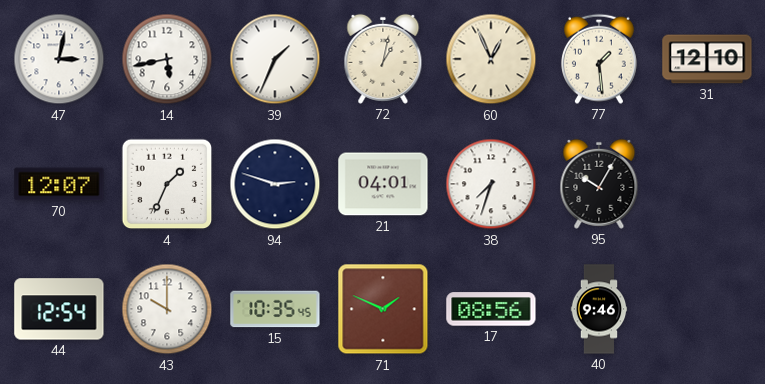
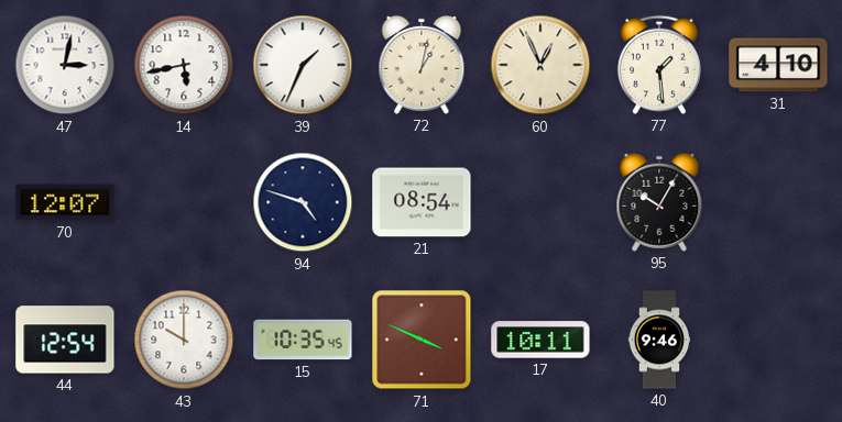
31: 12:10 -> 4:10
4: 1:34 -> none
94: 2:48 -> 4:48
21: 04:01 -> 08:54
38: 7:33 -> none
71: 1:49 -> 3:49
17: 08:56 -> 10:11
